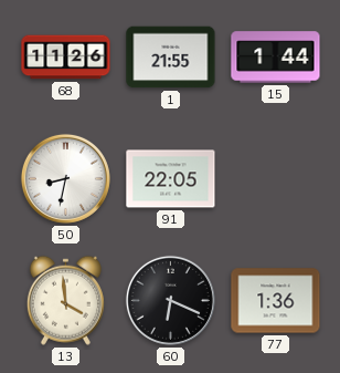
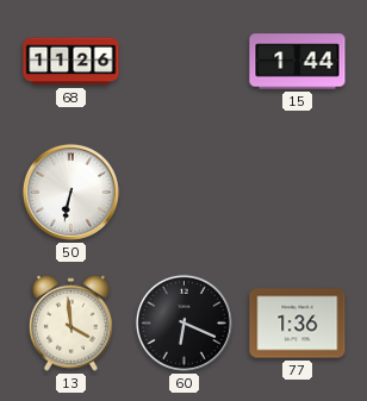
1: 21:55 -> none
50: 8:32 -> 6:32
91: 22:05 -> none
